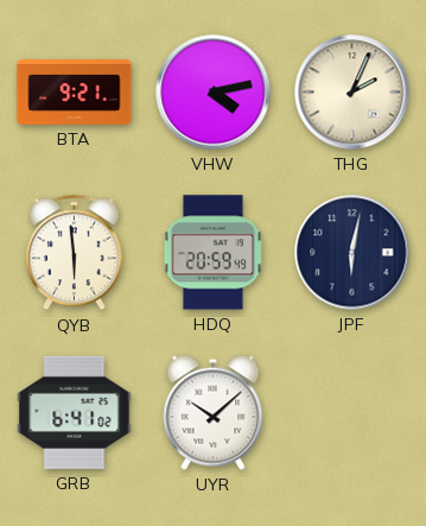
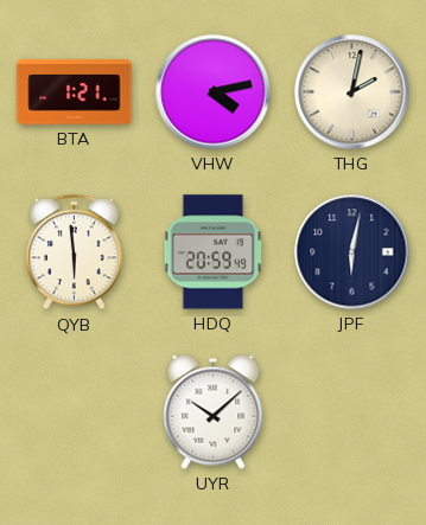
BTA: 9:21 -> 1:21
THG: 2:04 -> 2:02
GRB: 6:41 -> none
